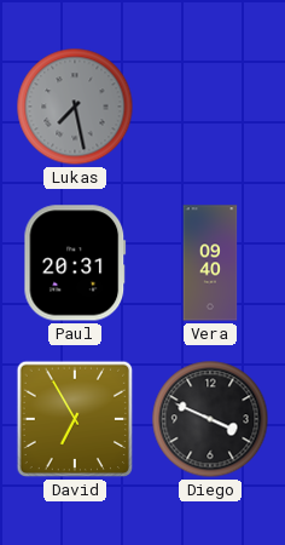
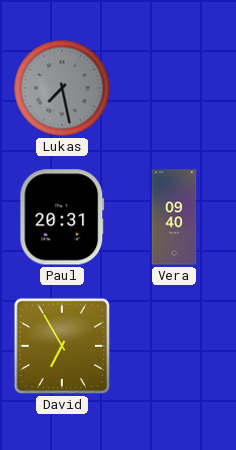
Diego: 3:49 -> none
